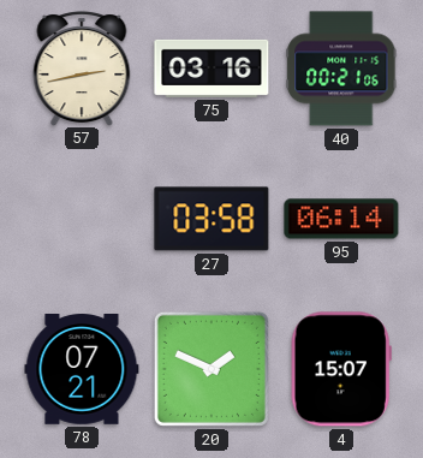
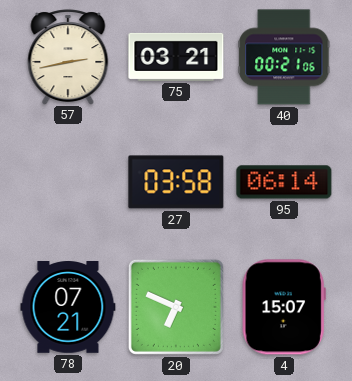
75: 03:16 -> 03:21
20: 1:49 -> 6:49
